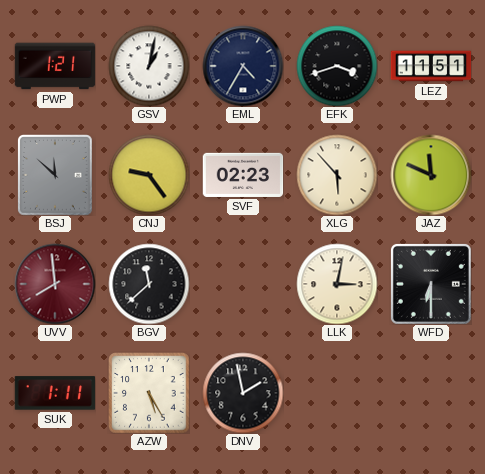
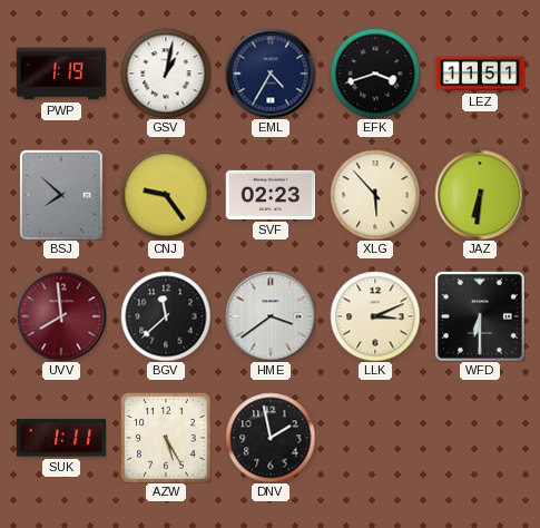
PWP: 1:21 -> 1:19
BSJ: 11:52 -> 7:52
JAZ: 11:49 -> 6:31
HME: none -> 3:39
LLK: 3:02 -> 3:11
